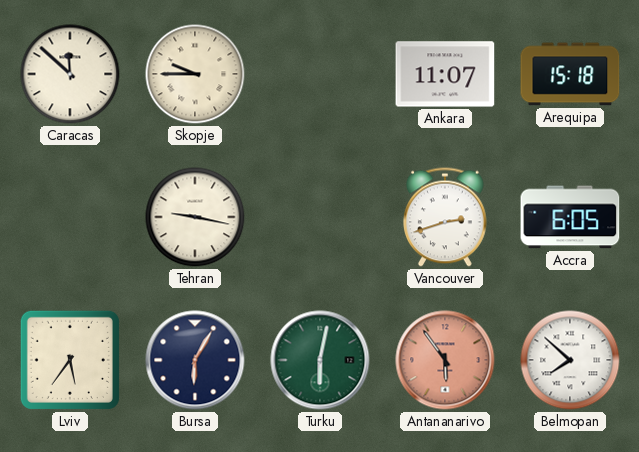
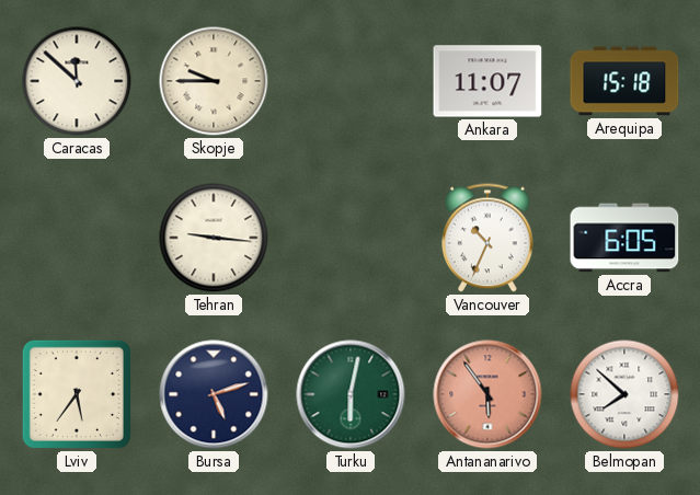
Tehran: 9:17 -> 9:16
Vancouver: 2:42 -> 10:34
Bursa: 6:05 -> 5:12
